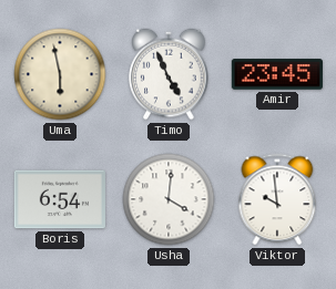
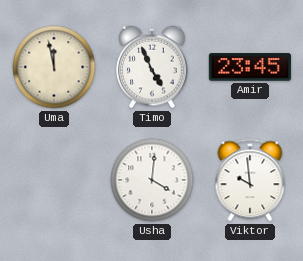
Uma: 5:58 -> 11:58
Boris: 6:54 -> none
